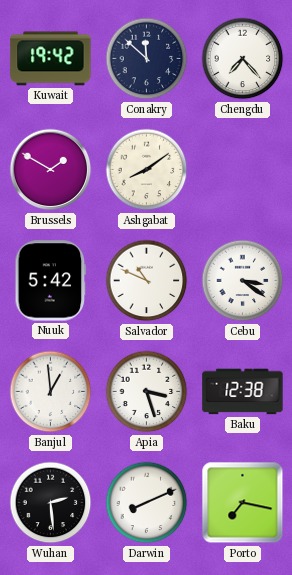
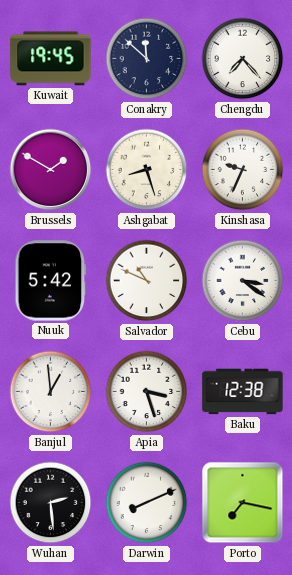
Kuwait: 19:42 -> 19:45
Ashgabat: 8:09 -> 8:27
Kinshasa: none -> 9:34
